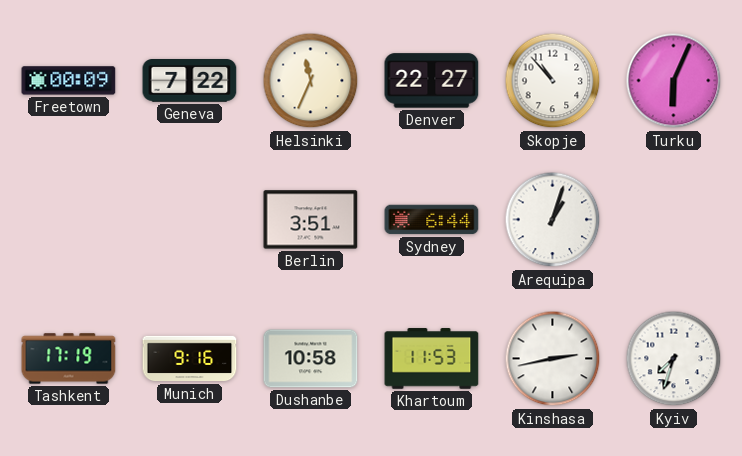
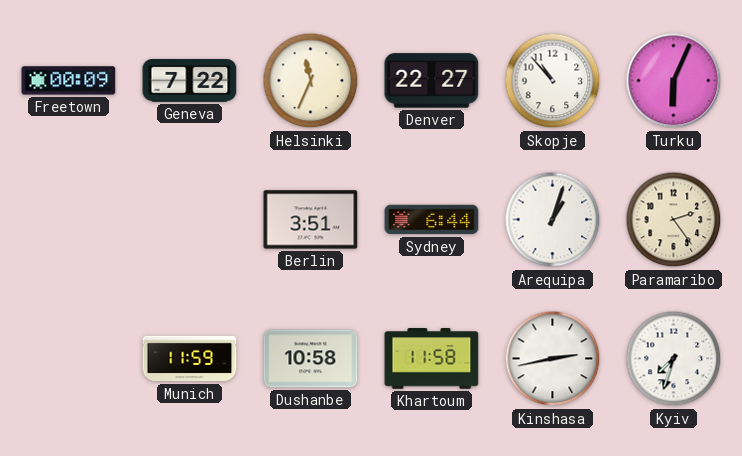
Paramaribo: none -> 2:24
Tashkent: 17:19 -> none
Munich: 9:16 -> 11:59
Khartoum: 11:53 -> 11:58
